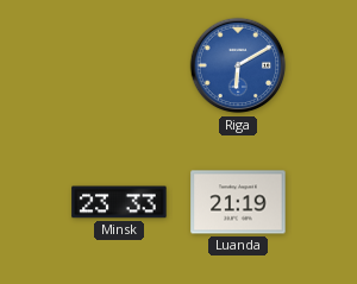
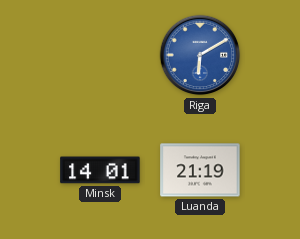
Minsk: 23:33 -> 14:01
